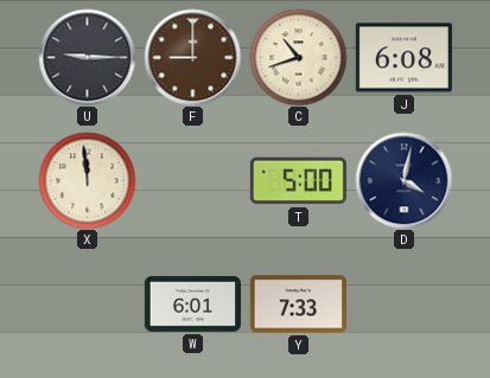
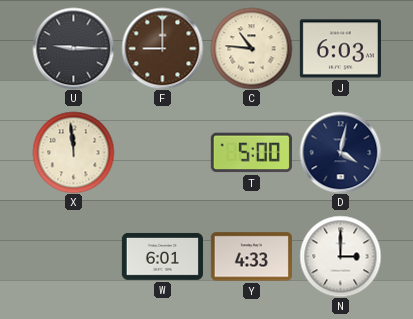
C: 10:42 -> 10:46
J: 6:08 -> 6:03
Y: 7:33 -> 4:33
N: none -> 3:00
